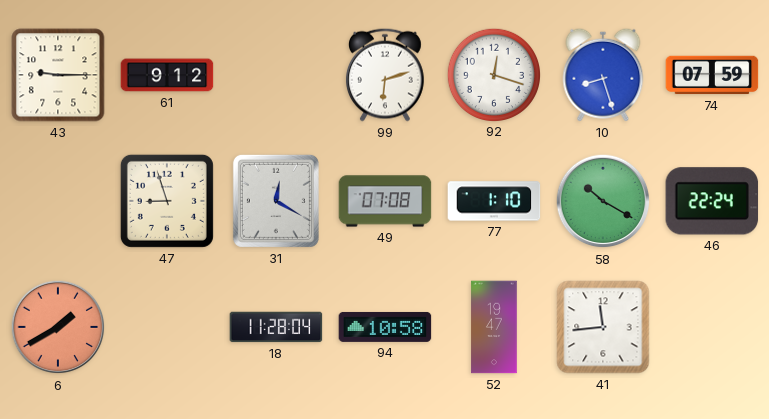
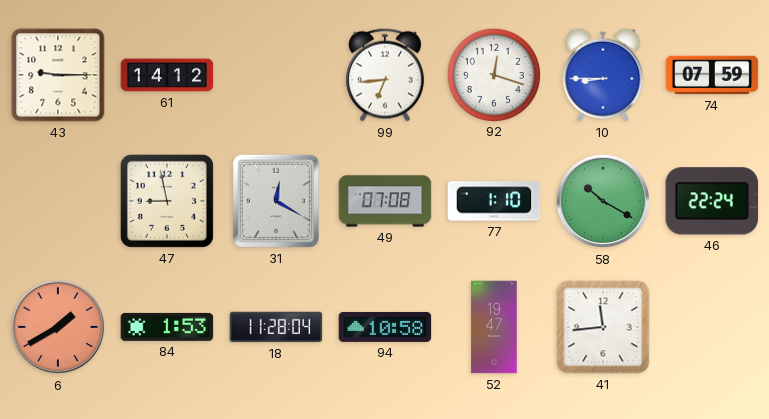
61: 9:12 -> 14:12
99: 6:12 -> 6:44
10: 8:27 -> 8:45
47: 8:57 -> 8:58
84: none -> 1:53
